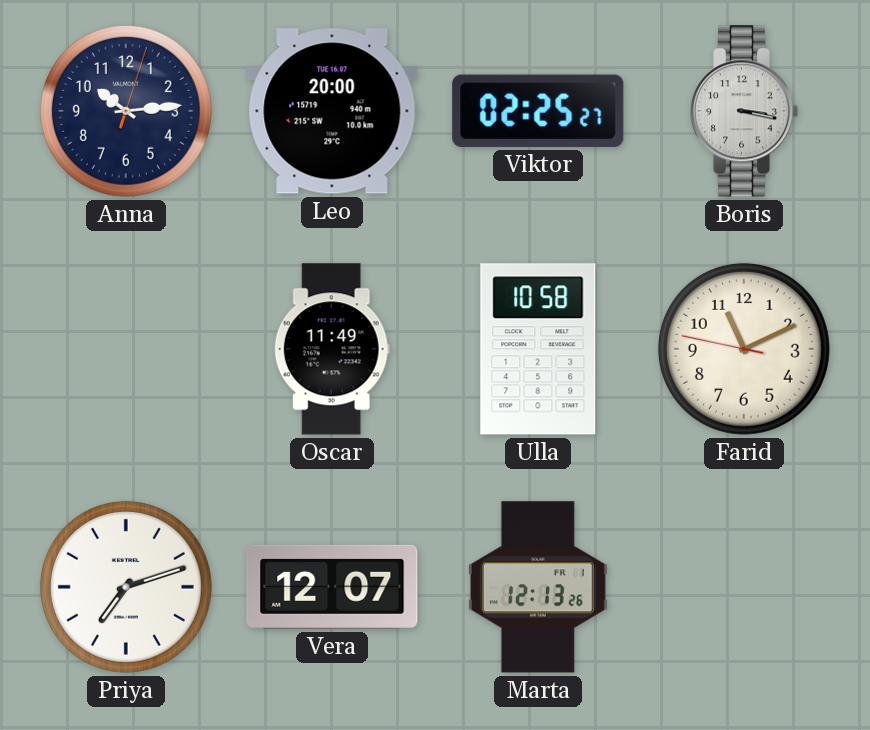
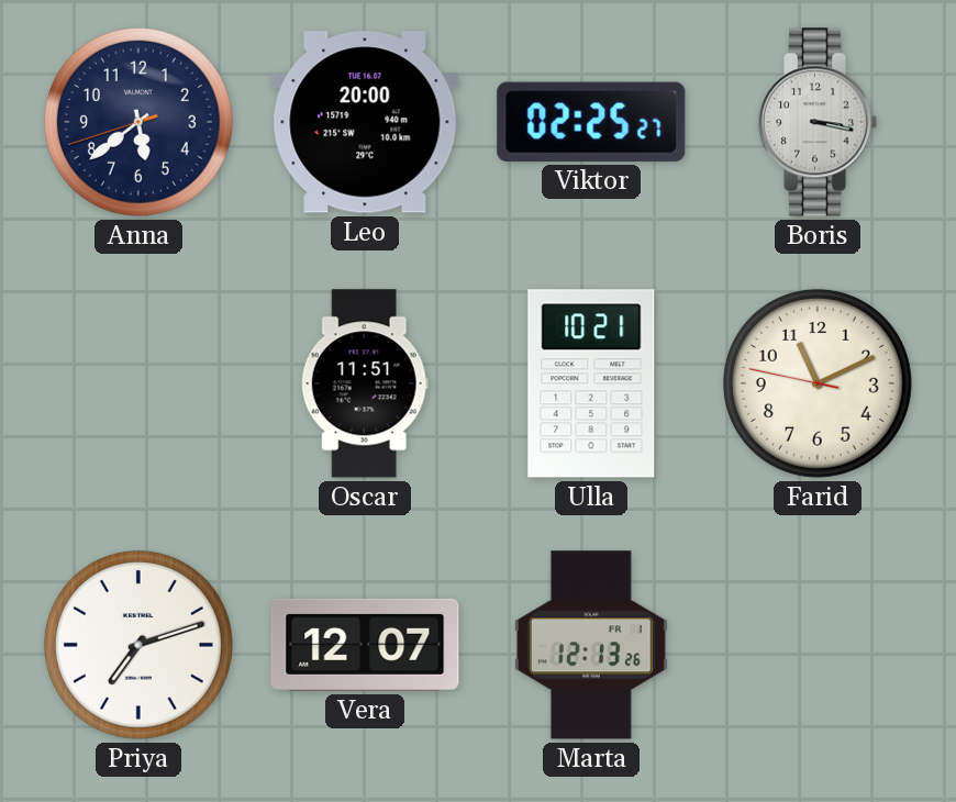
Anna: 10:14 -> 5:38
Oscar: 11:49 -> 11:51
Ulla: 10:58 -> 10:21
